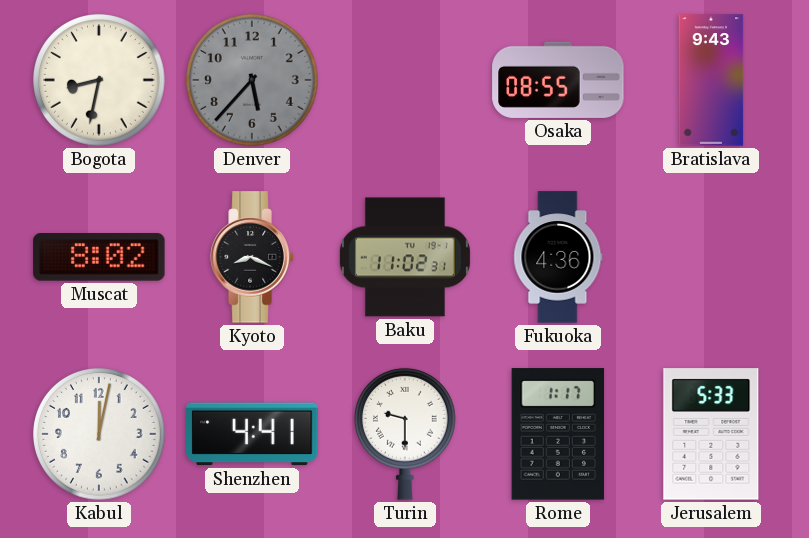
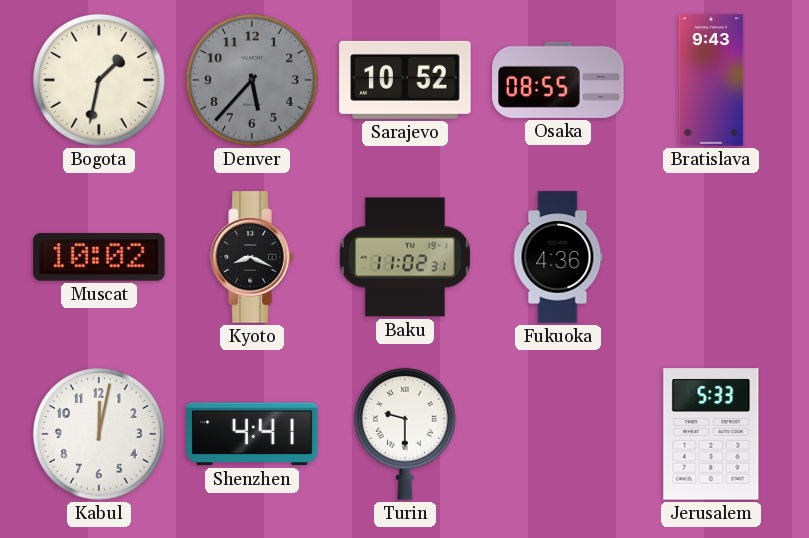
Bogota: 8:32 -> 1:32
Sarajevo: none -> 10:52
Muscat: 8:02 -> 10:02
Rome: 1:17 -> none
